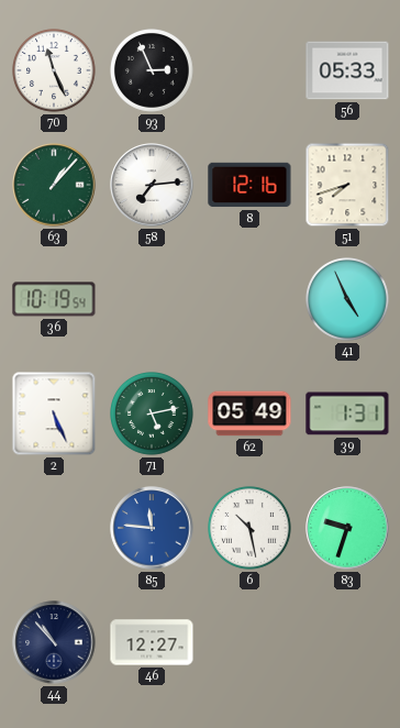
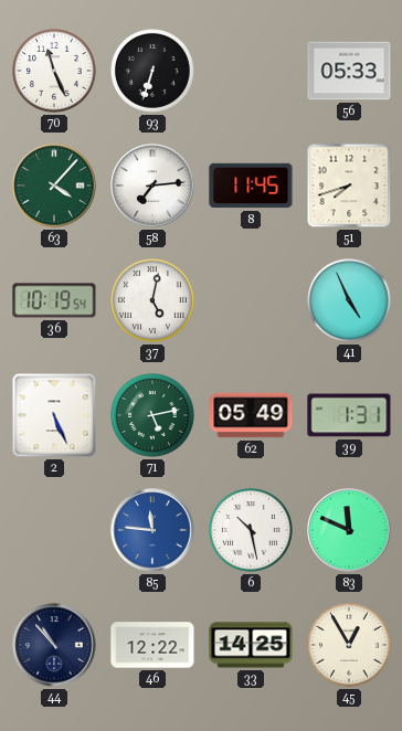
93: 2:56 -> 6:33
63: 1:07 -> 4:07
8: 12:16 -> 11:45
37: none -> 5:02
83: 9:33 -> 11:49
46: 12:27 -> 12:22
33: none -> 14:25
45: none -> 12:55
